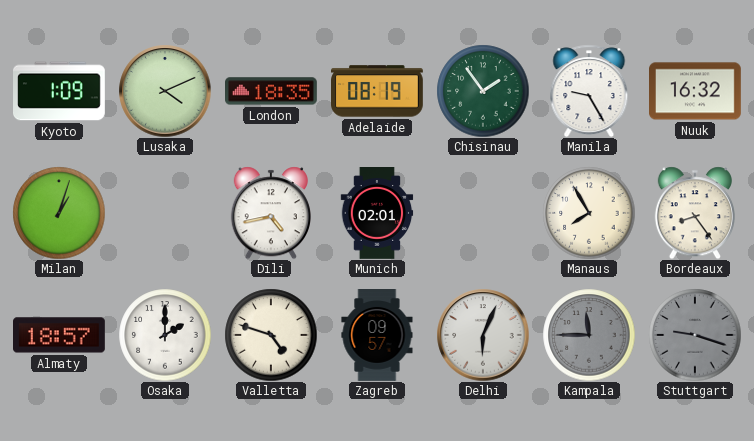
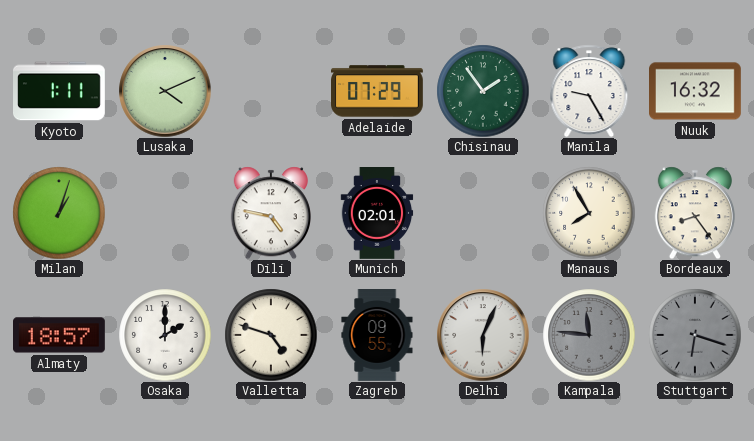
Kyoto: 1:09 -> 1:11
London: 18:35 -> none
Adelaide: 08:19 -> 07:29
Dili: 4:43 -> 4:47
Zagreb: 09:57 -> 09:55
Kampala: 11:45 -> 11:46
Stuttgart: 9:18 -> 6:18
